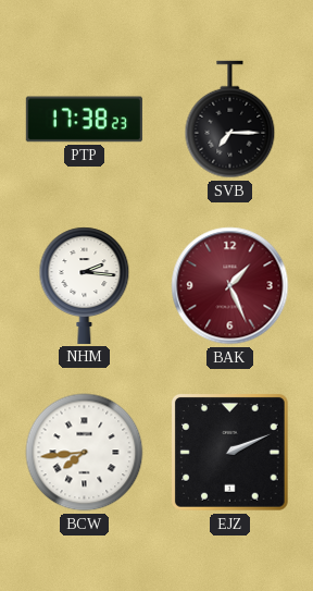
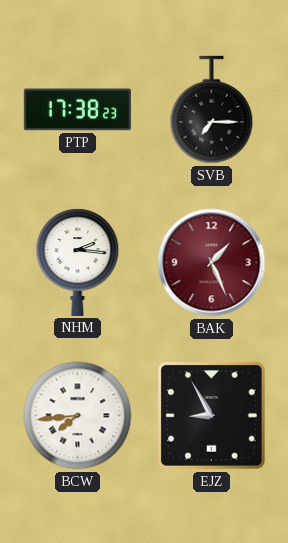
EJZ: 2:11 -> 8:55
